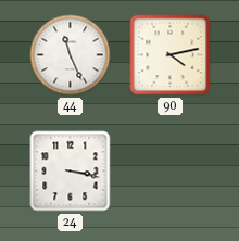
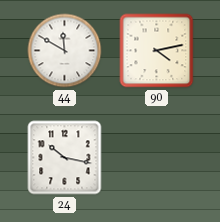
44: 11:26 -> 11:50
24: 3:17 -> 10:17
